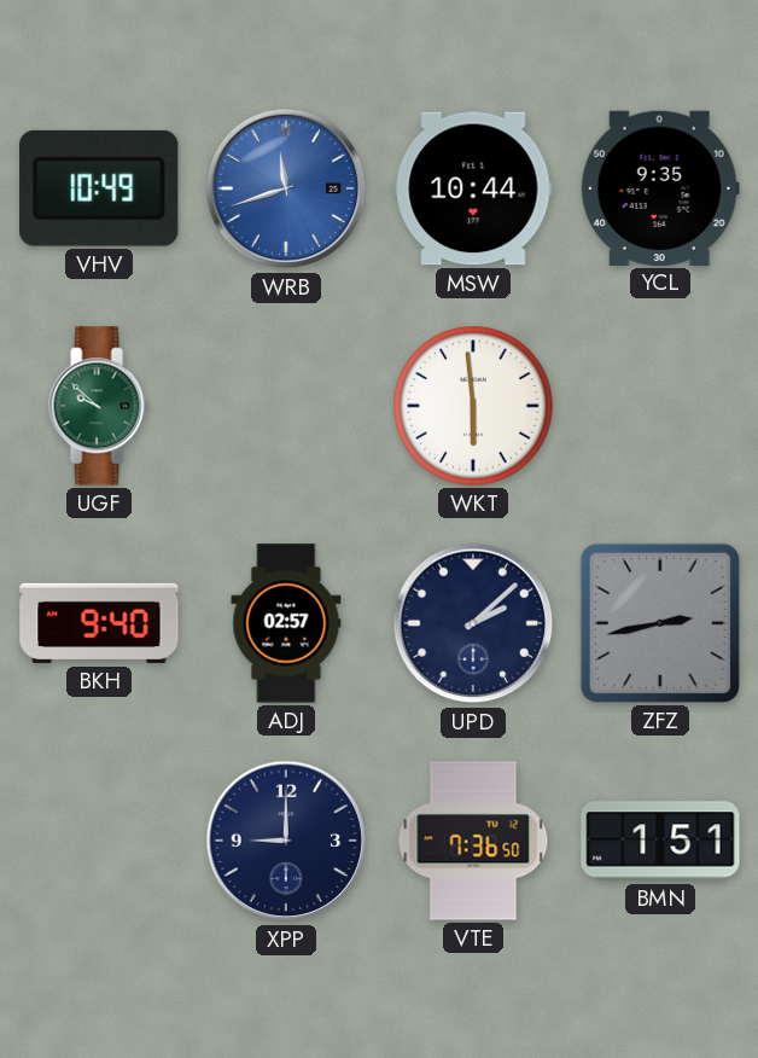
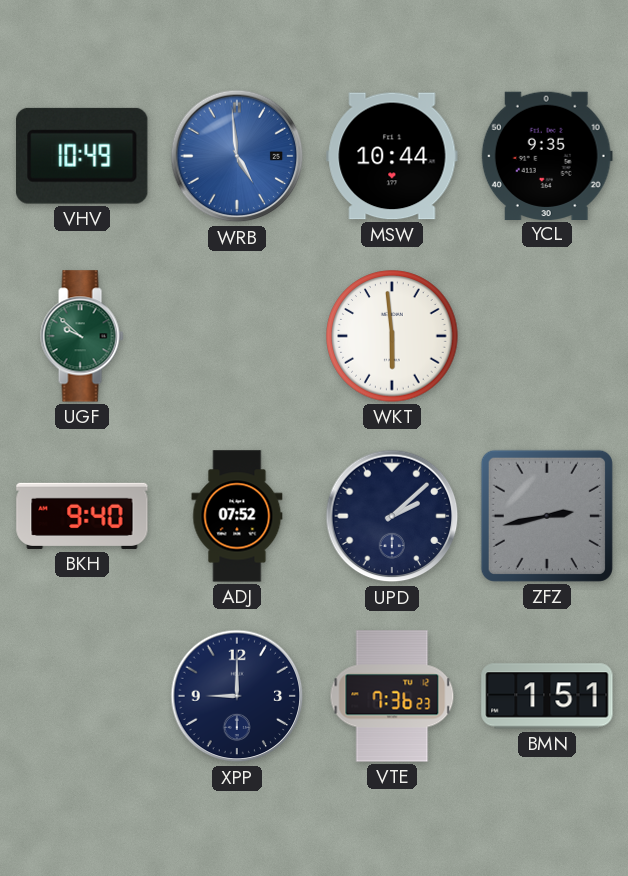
WRB: 11:42 -> 4:59
ADJ: 02:57 -> 07:52
VTE: 7:36:50 -> 7:36:23
